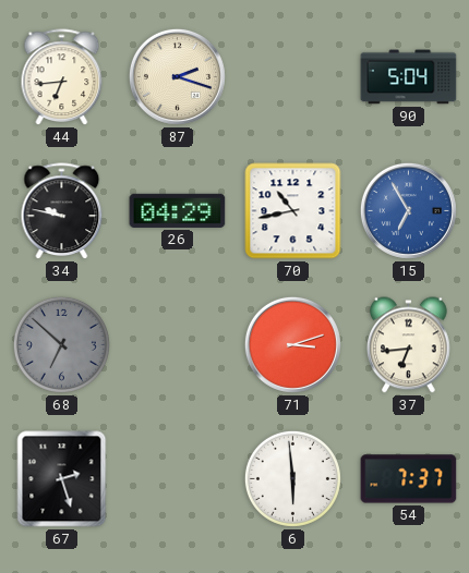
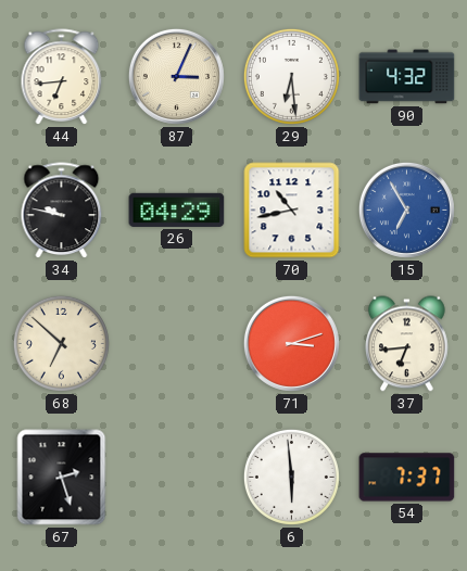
87: 2:18 -> 3:04
29: none -> 6:29
90: 5:04 -> 4:32
68 dial: grey -> cream
